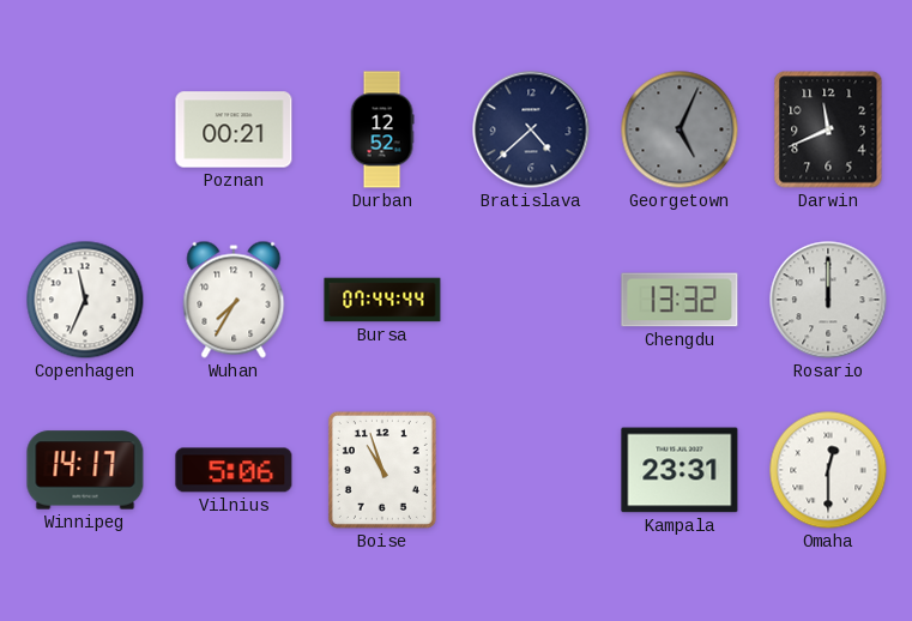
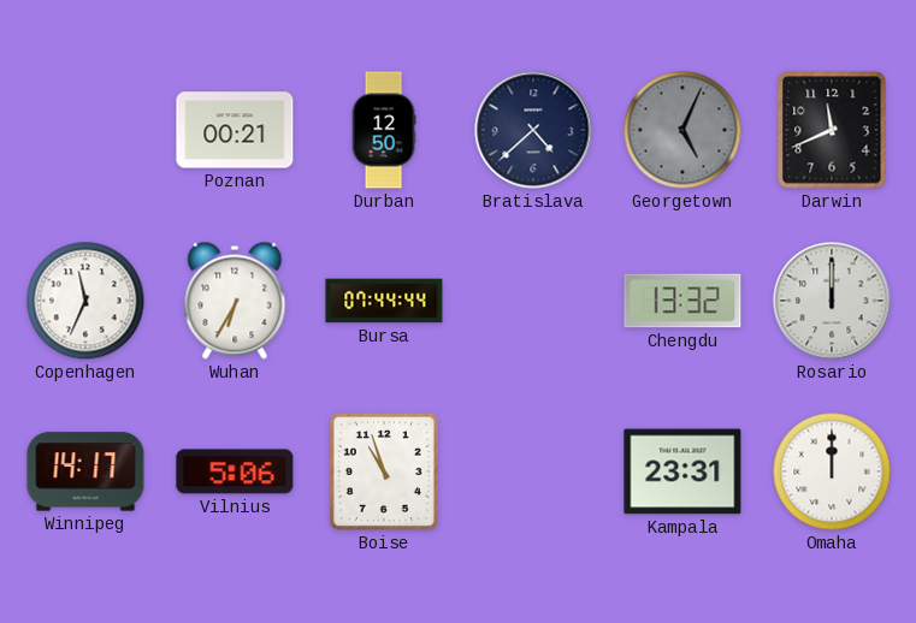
Durban: 12:52 -> 12:50
Wuhan: 7:35 -> 6:35
Omaha: 12:30 -> 12:00
